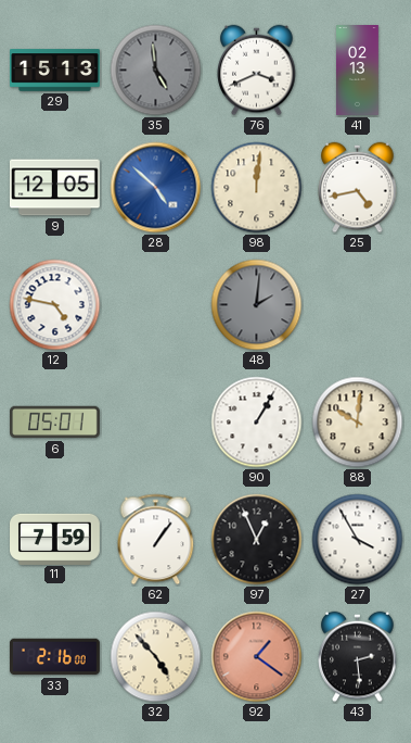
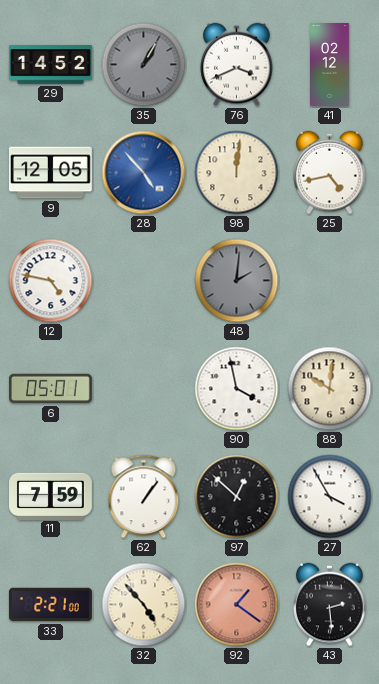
29: 15:13 -> 14:52
35: 4:59 -> 1:05
41: 02:13 -> 02:12
28: 4:52 -> 4:53
90: 1:05 -> 3:58
97: 12:56 -> 12:52
33: 2:16 -> 2:21
